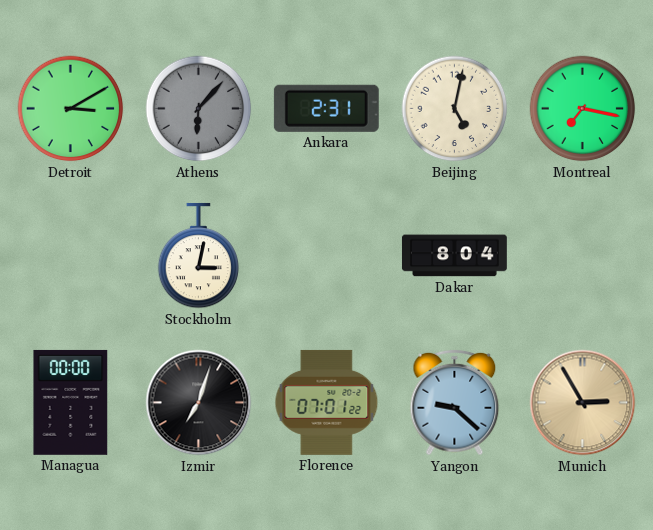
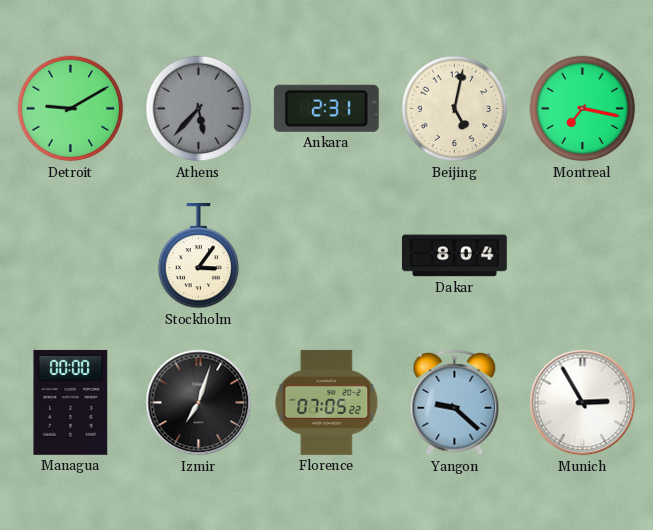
Detroit: 3:10 -> 9:10
Athens: 6:07 -> 5:37
Stockholm: 3:02 -> 3:06
Florence: 07:01 -> 07:05
Munich dial: champagne -> white
